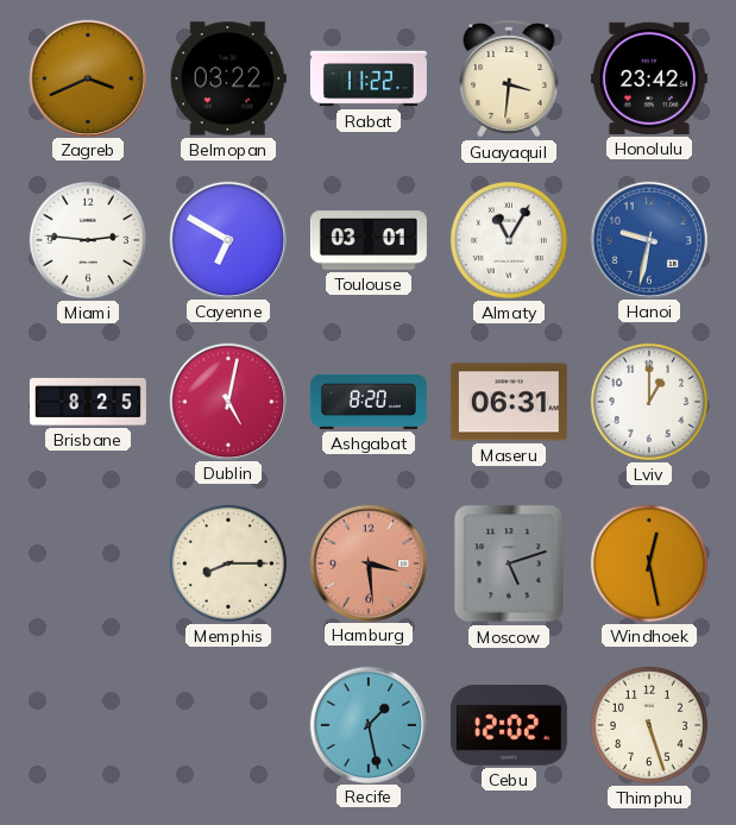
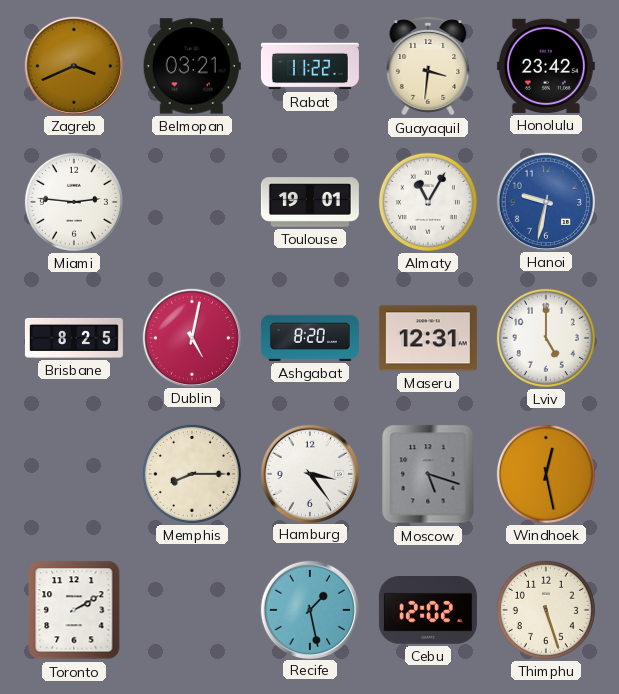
Belmopan: 03:22 -> 03:21
Cayenne: 6:50 -> none
Toulouse: 03:01 -> 19:01
Maseru: 06:31 -> 12:31
Lviv: 1:00 -> 5:00
Hamburg: 3:29 -> 3:24
Hamburg dial: salmon -> white
Moscow: 5:12 -> 5:18
Toronto: none -> 2:10
